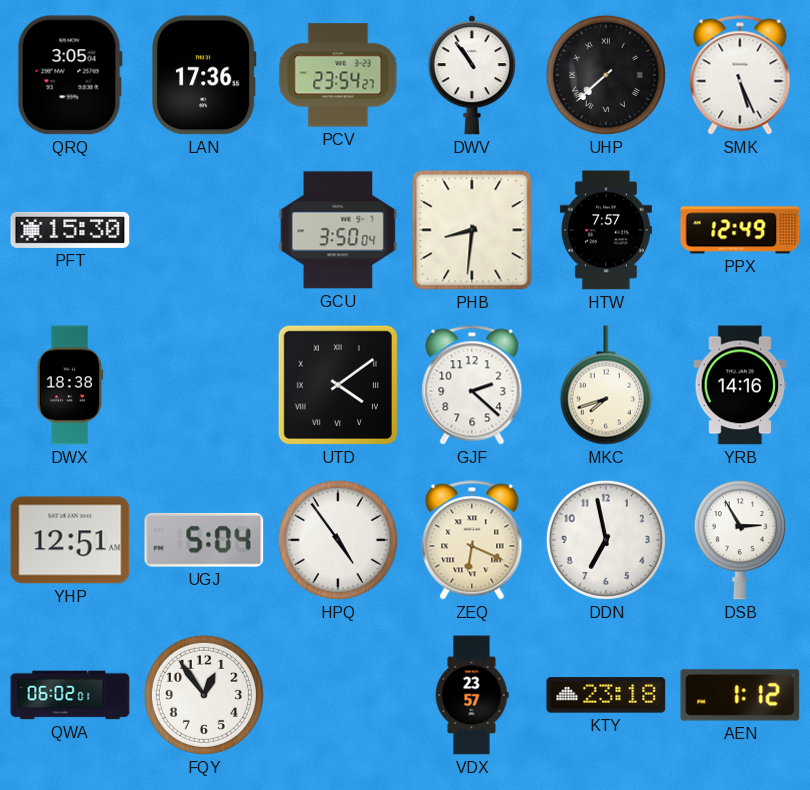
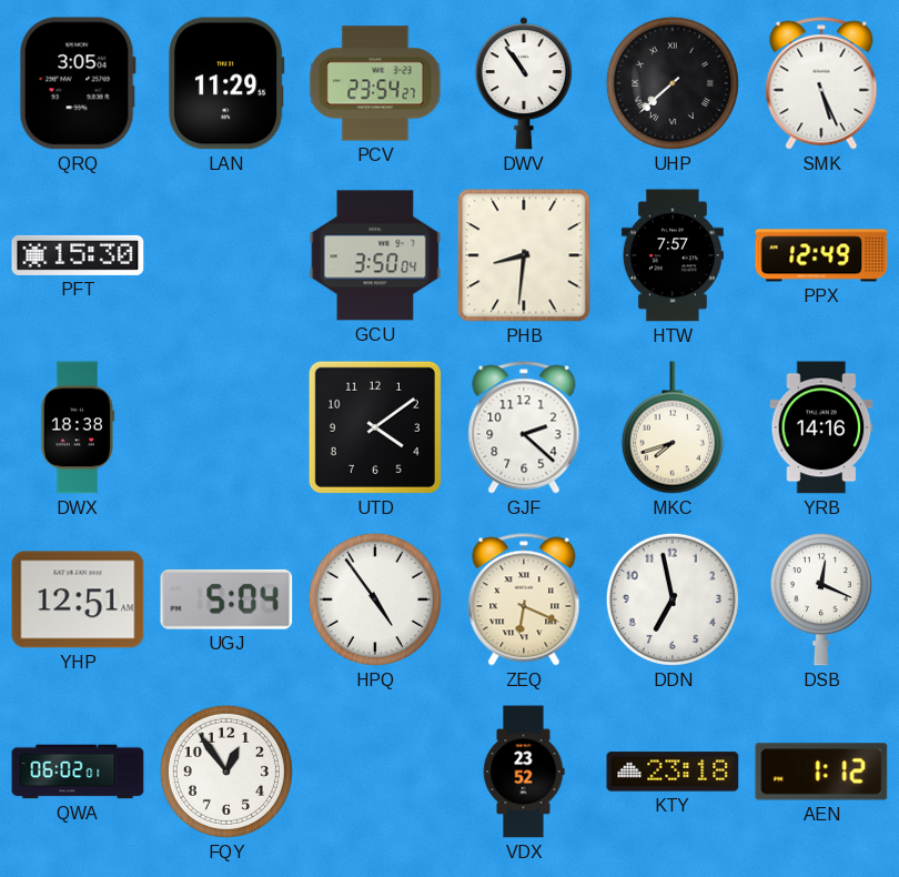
LAN: 17:36 -> 11:29
UTD numerals: Roman -> Arabic
DSB: 2:55 -> 12:19
VDX: 23:57 -> 23:52
